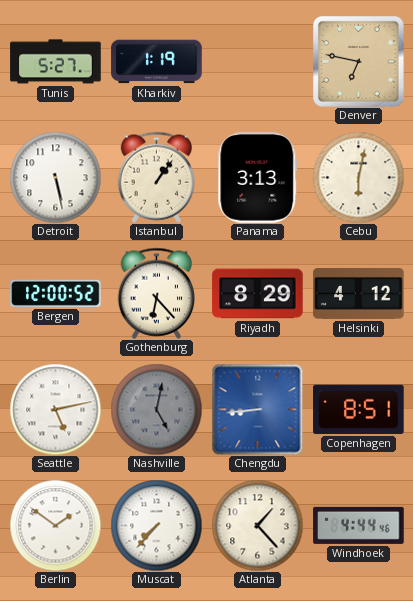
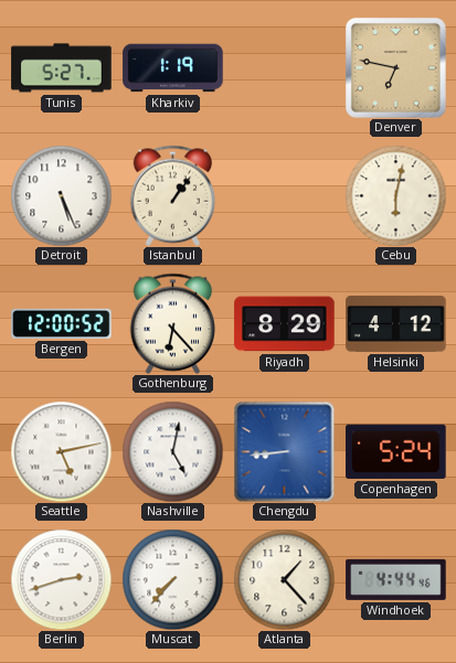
Detroit: 5:28 -> 5:26
Panama: 3:13 -> none
Nashville dial: grey -> white
Copenhagen: 8:51 -> 5:24
Berlin: 1:51 -> 2:42
